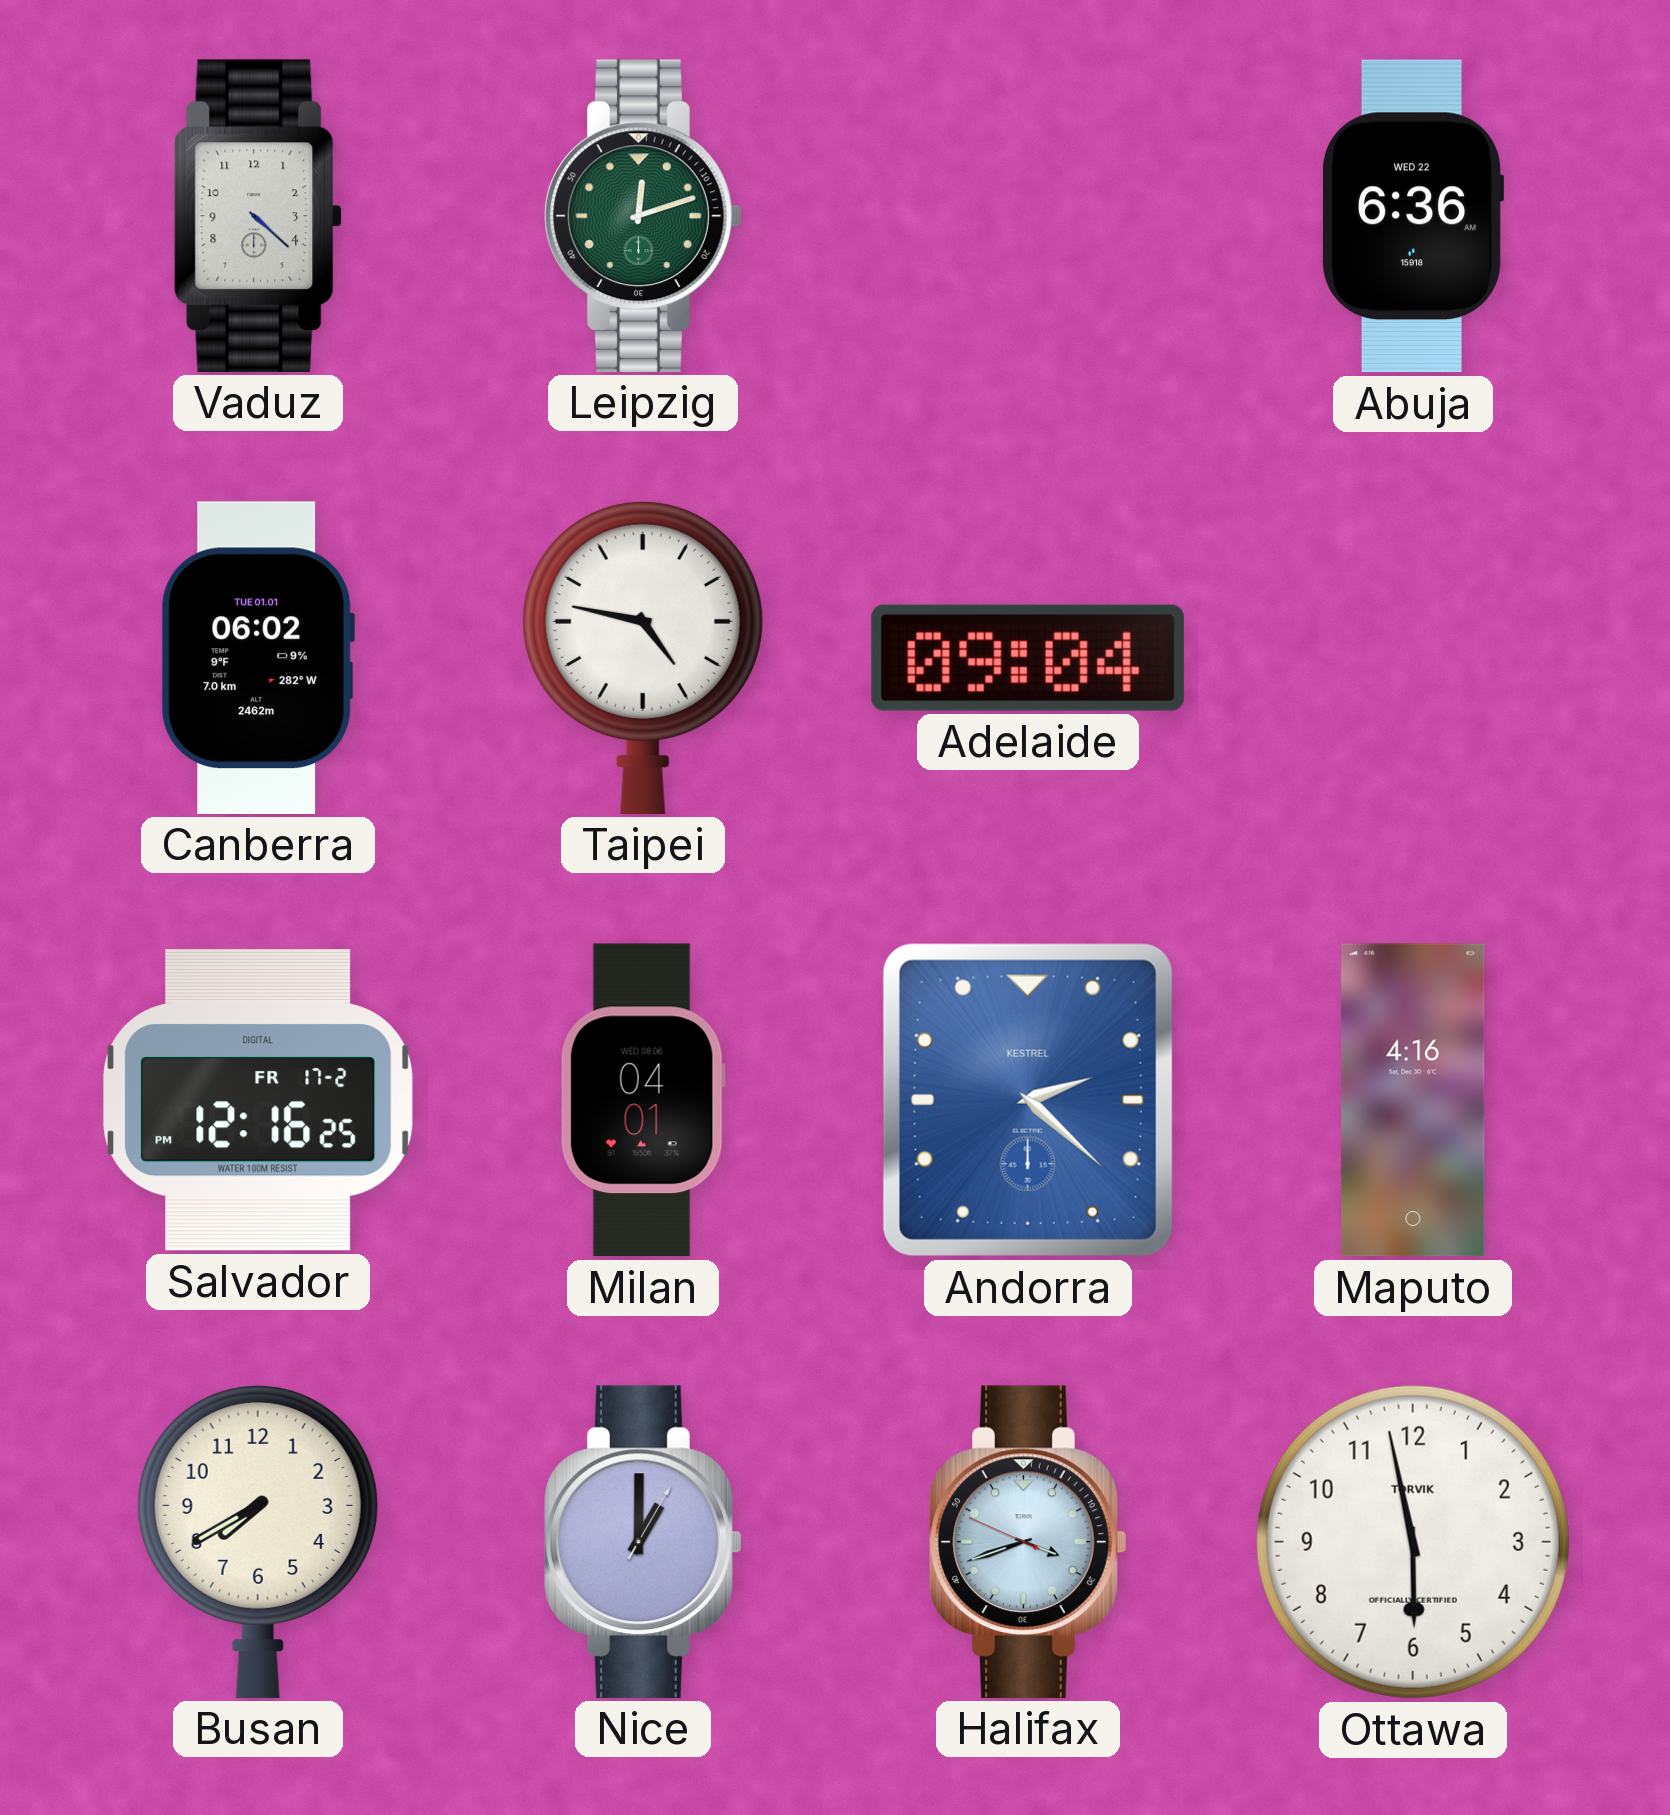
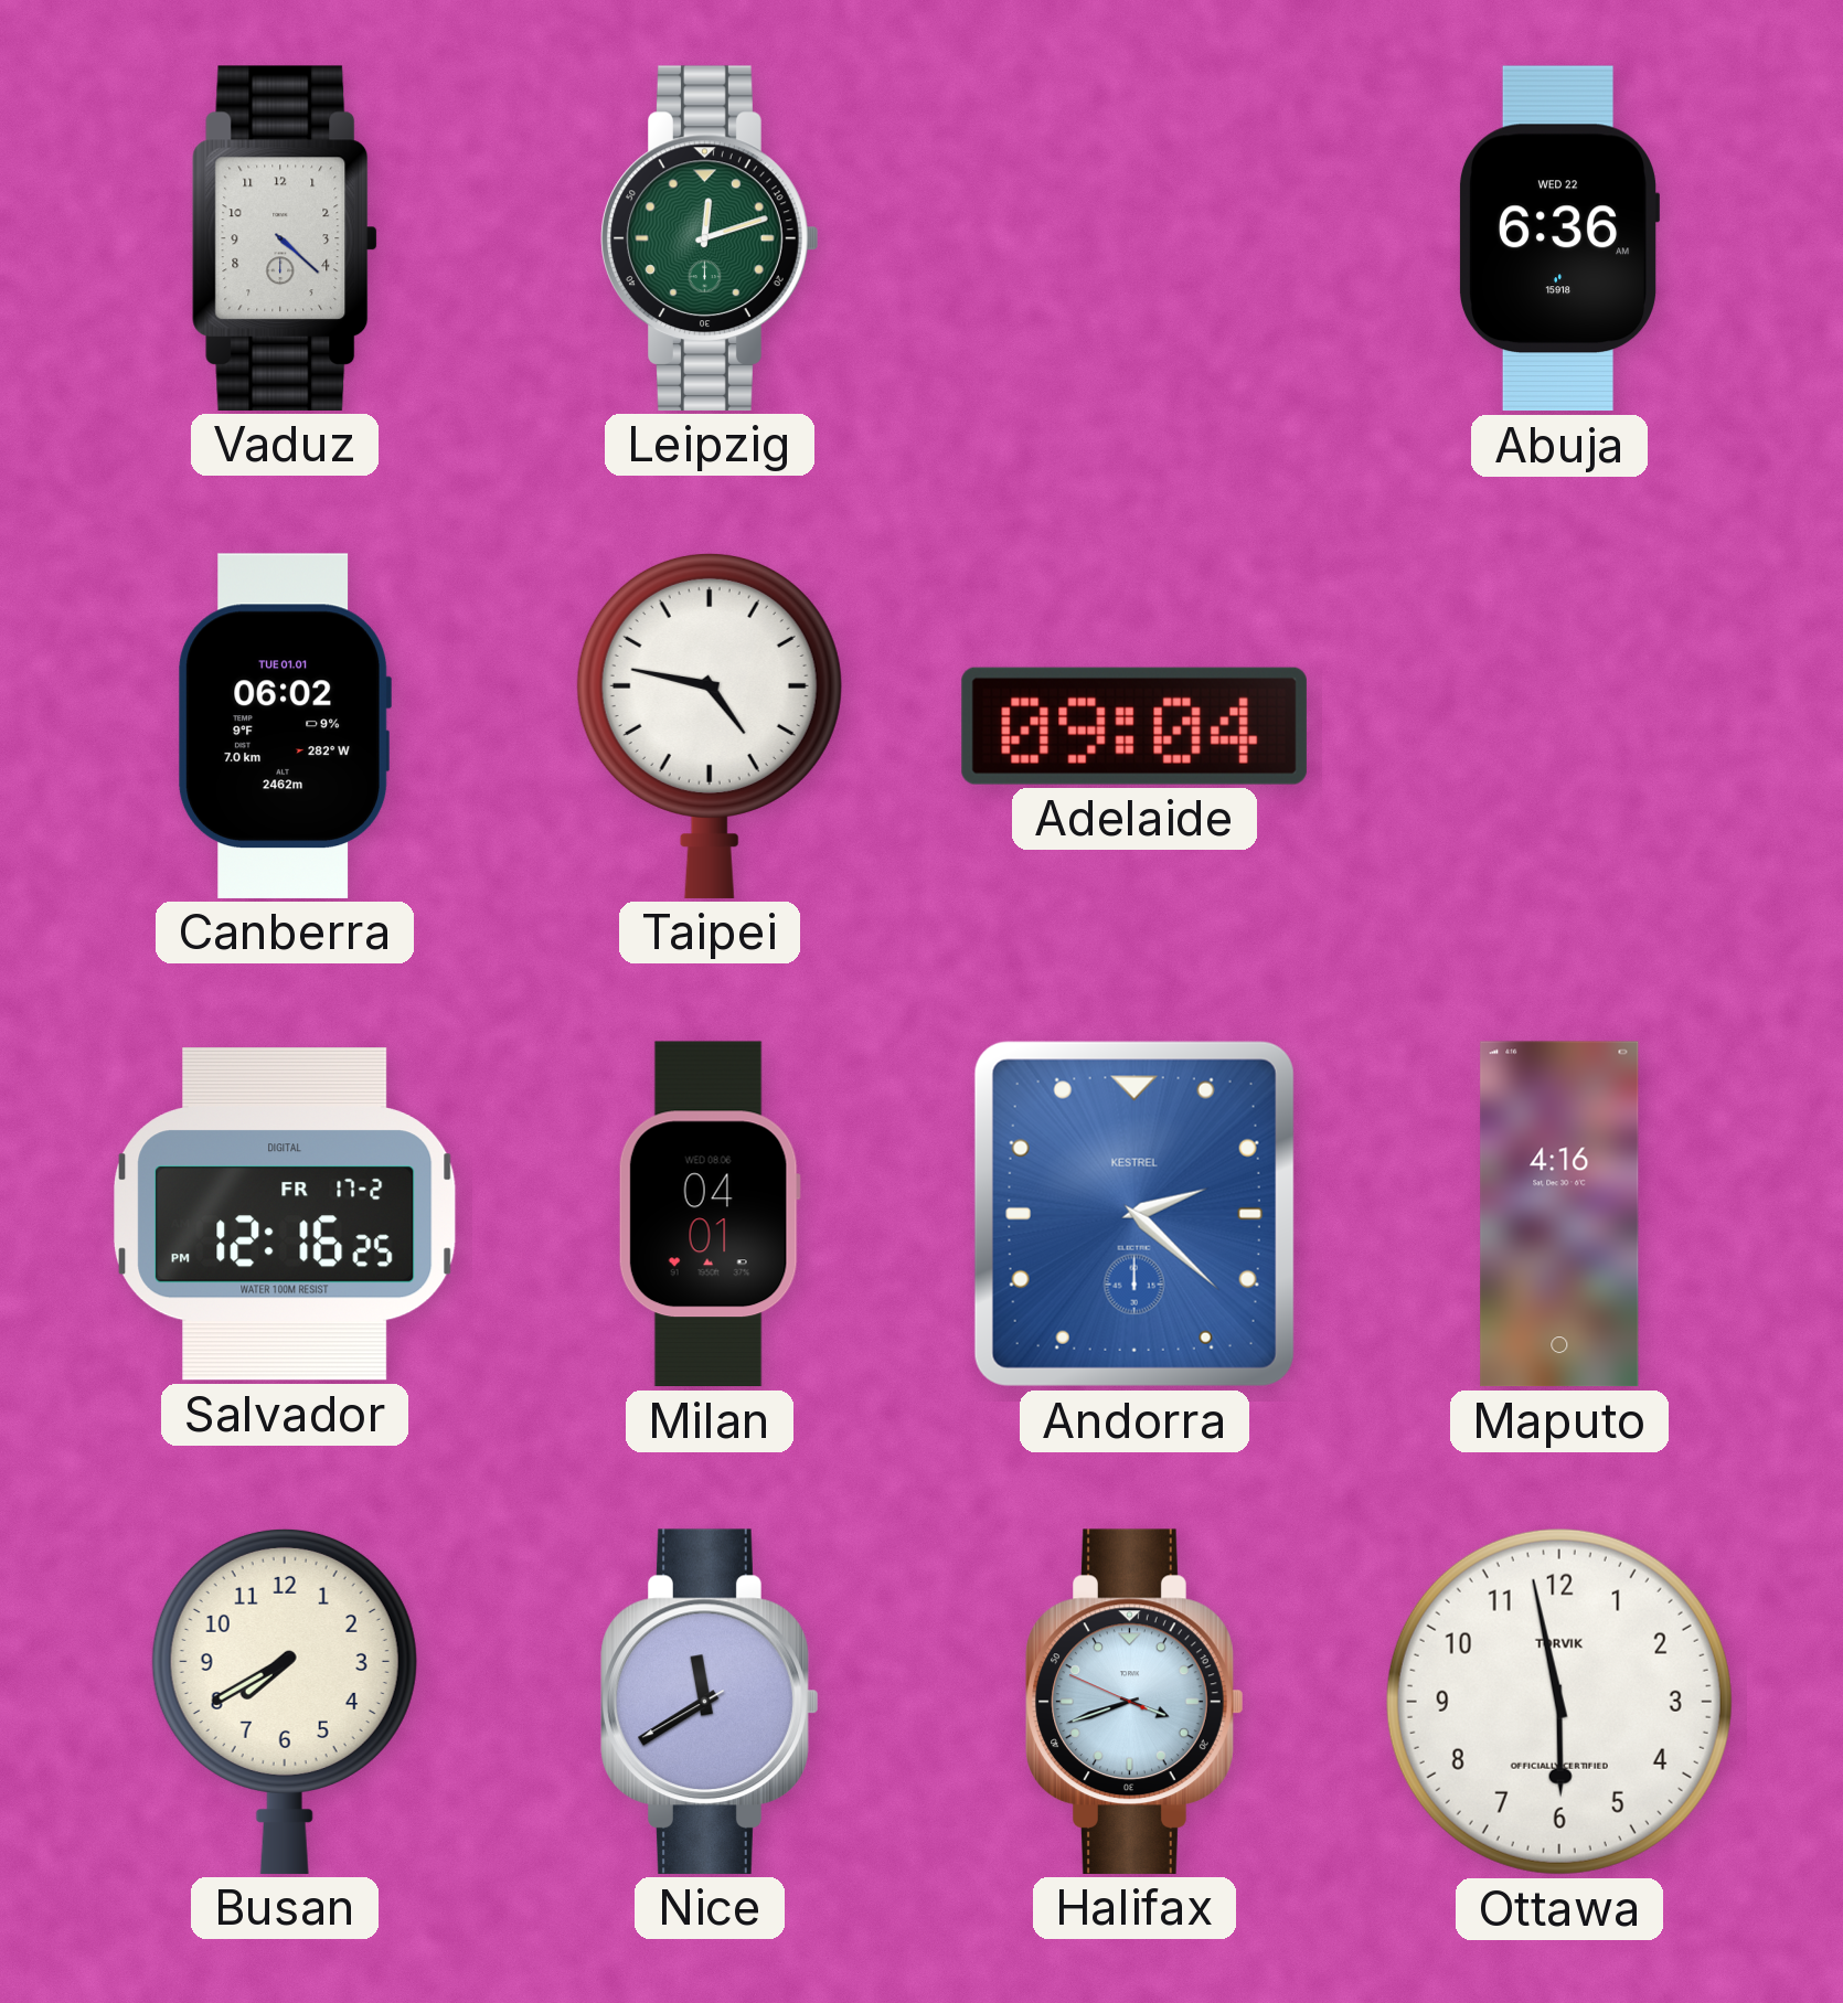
Nice: 1:00 -> 11:39
